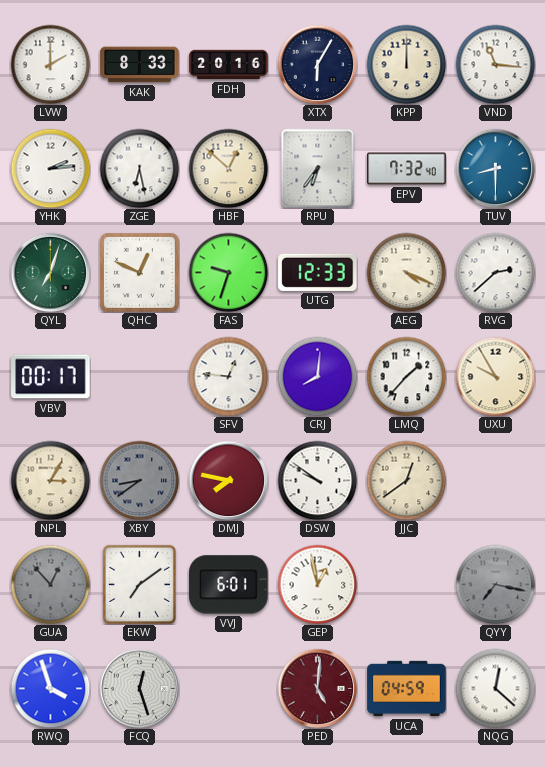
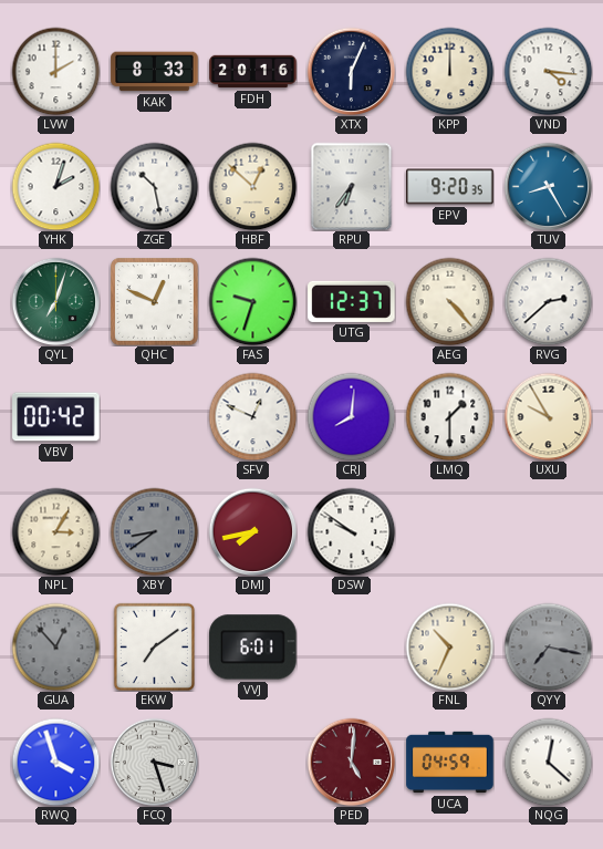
XTX: 6:05 -> 6:04
VND: 11:16 -> 4:16
YHK: 2:14 -> 2:03
ZGE: 6:28 -> 10:28
EPV: 7:32 -> 9:20
TUV: 8:30 -> 8:25
UTG: 12:33 -> 12:37
AEG: 4:19 -> 4:23
VBV: 00:17 -> 00:42
SFV: 12:46 -> 12:49
LMQ: 1:37 -> 1:30
DMJ: 7:47 -> 7:43
JJC: 12:39 -> none
GEP: 12:58 -> none
FNL: none -> 10:34
FCQ: 12:27 -> 3:27
